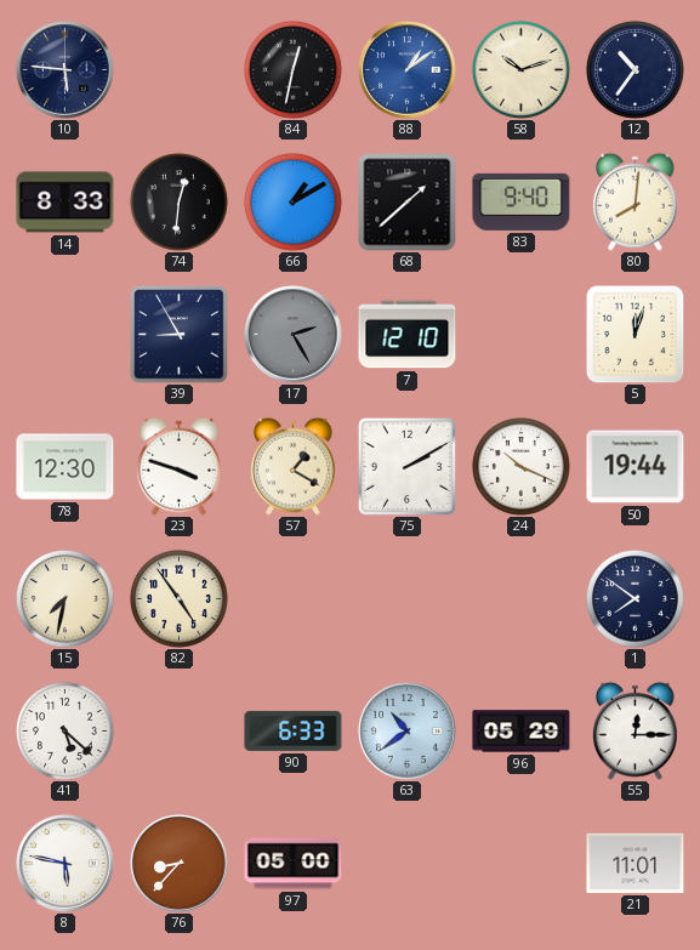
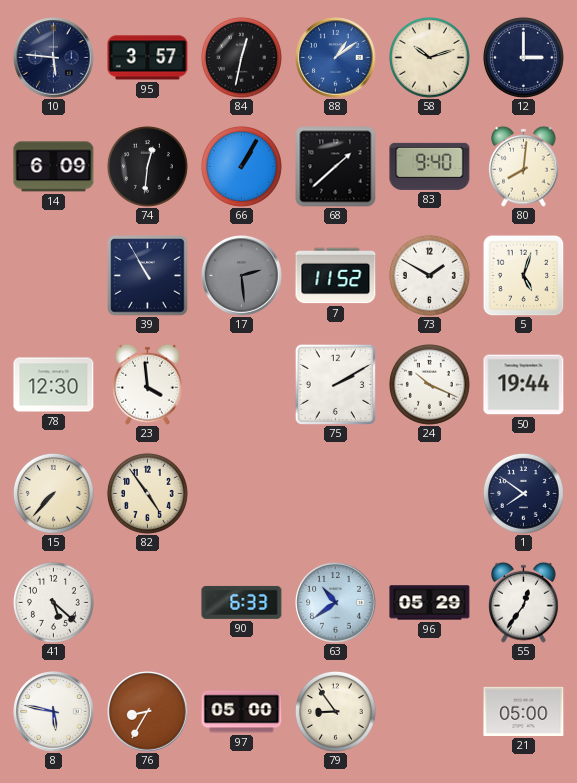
95: none -> 3:57
12: 10:36 -> 3:00
14: 8:33 -> 6:09
66: 1:10 -> 1:05
39: 8:55 -> 10:55
17: 2:25 -> 2:29
7: 12:10 -> 11:52
73: none -> 1:50
5: 12:03 -> 5:03
23: 3:48 -> 3:59
57: 1:20 -> none
15: 7:32 -> 7:37
55: 12:15 -> 12:36
76: 8:37 -> 8:35
79: none -> 8:54
21: 11:01 -> 05:00
